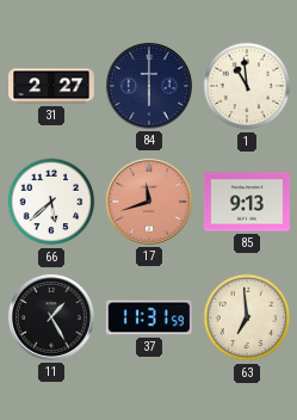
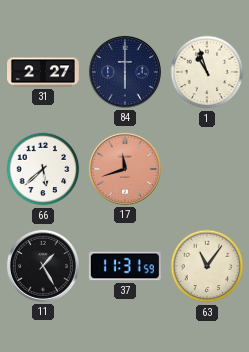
1: 10:59 -> 10:57
85: 9:13 -> none
63: 6:59 -> 11:06
